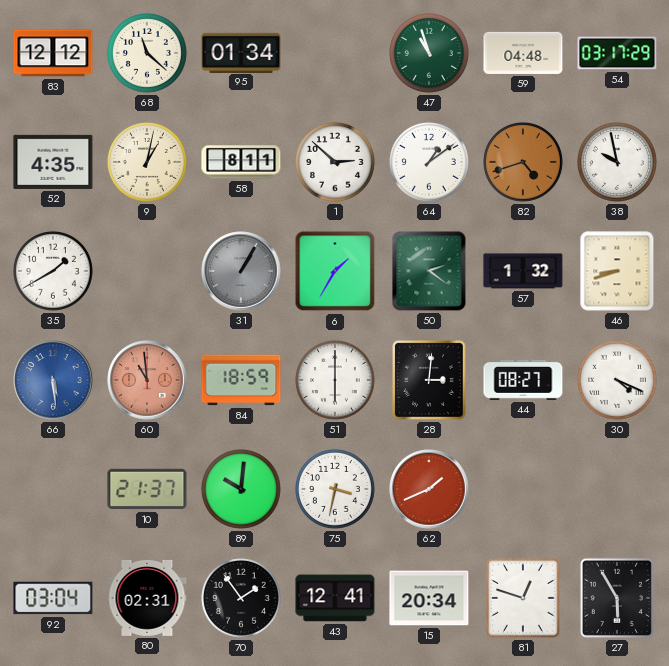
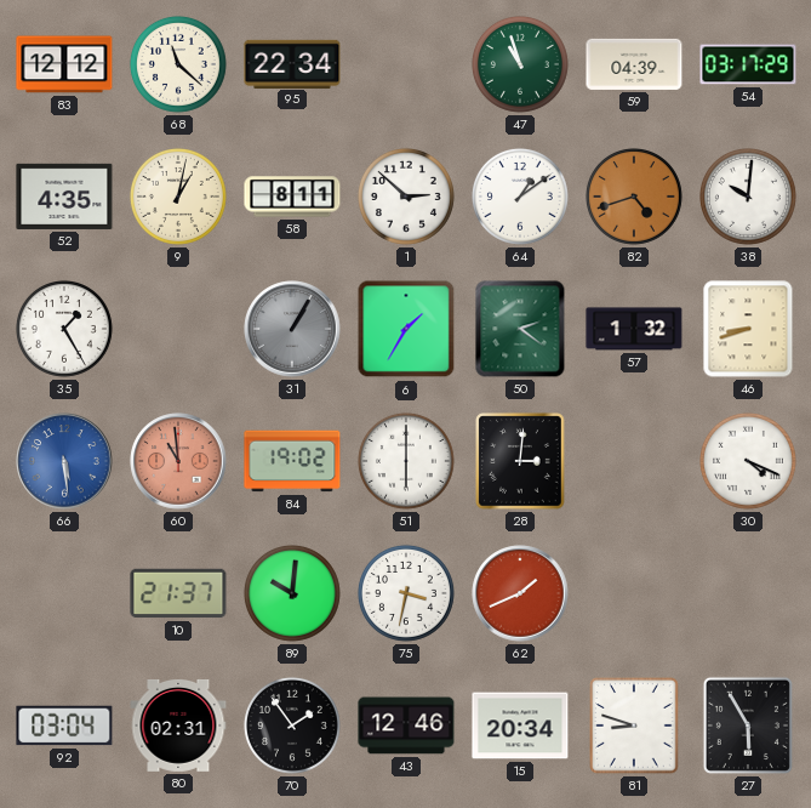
95: 01:34 -> 22:34
59: 04:48 -> 04:39
38: 9:58 -> 10:01
35: 1:40 -> 1:25
84: 18:59 -> 19:02
44: 08:27 -> none
43: 12:41 -> 12:46
81: 12:48 -> 8:48
